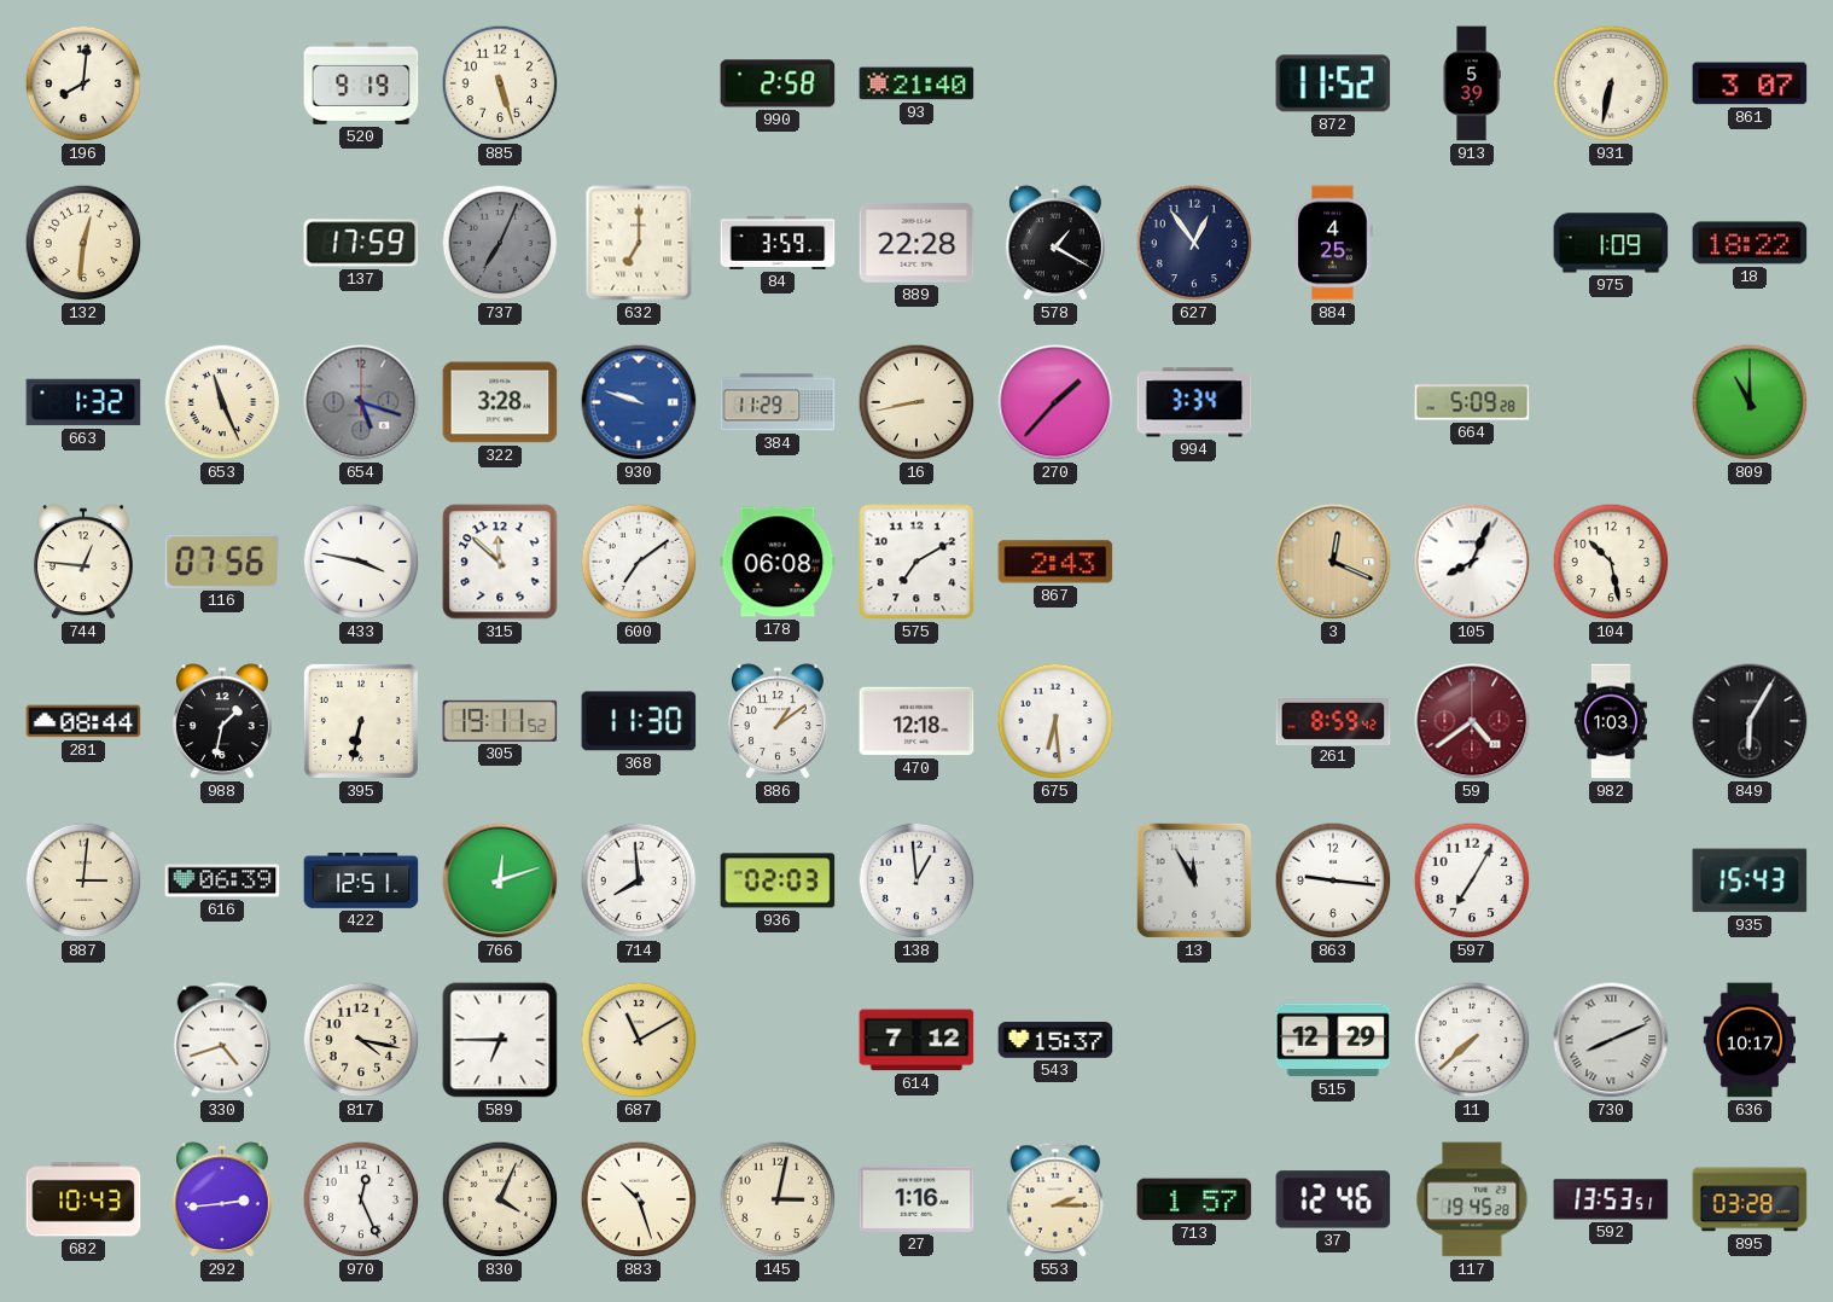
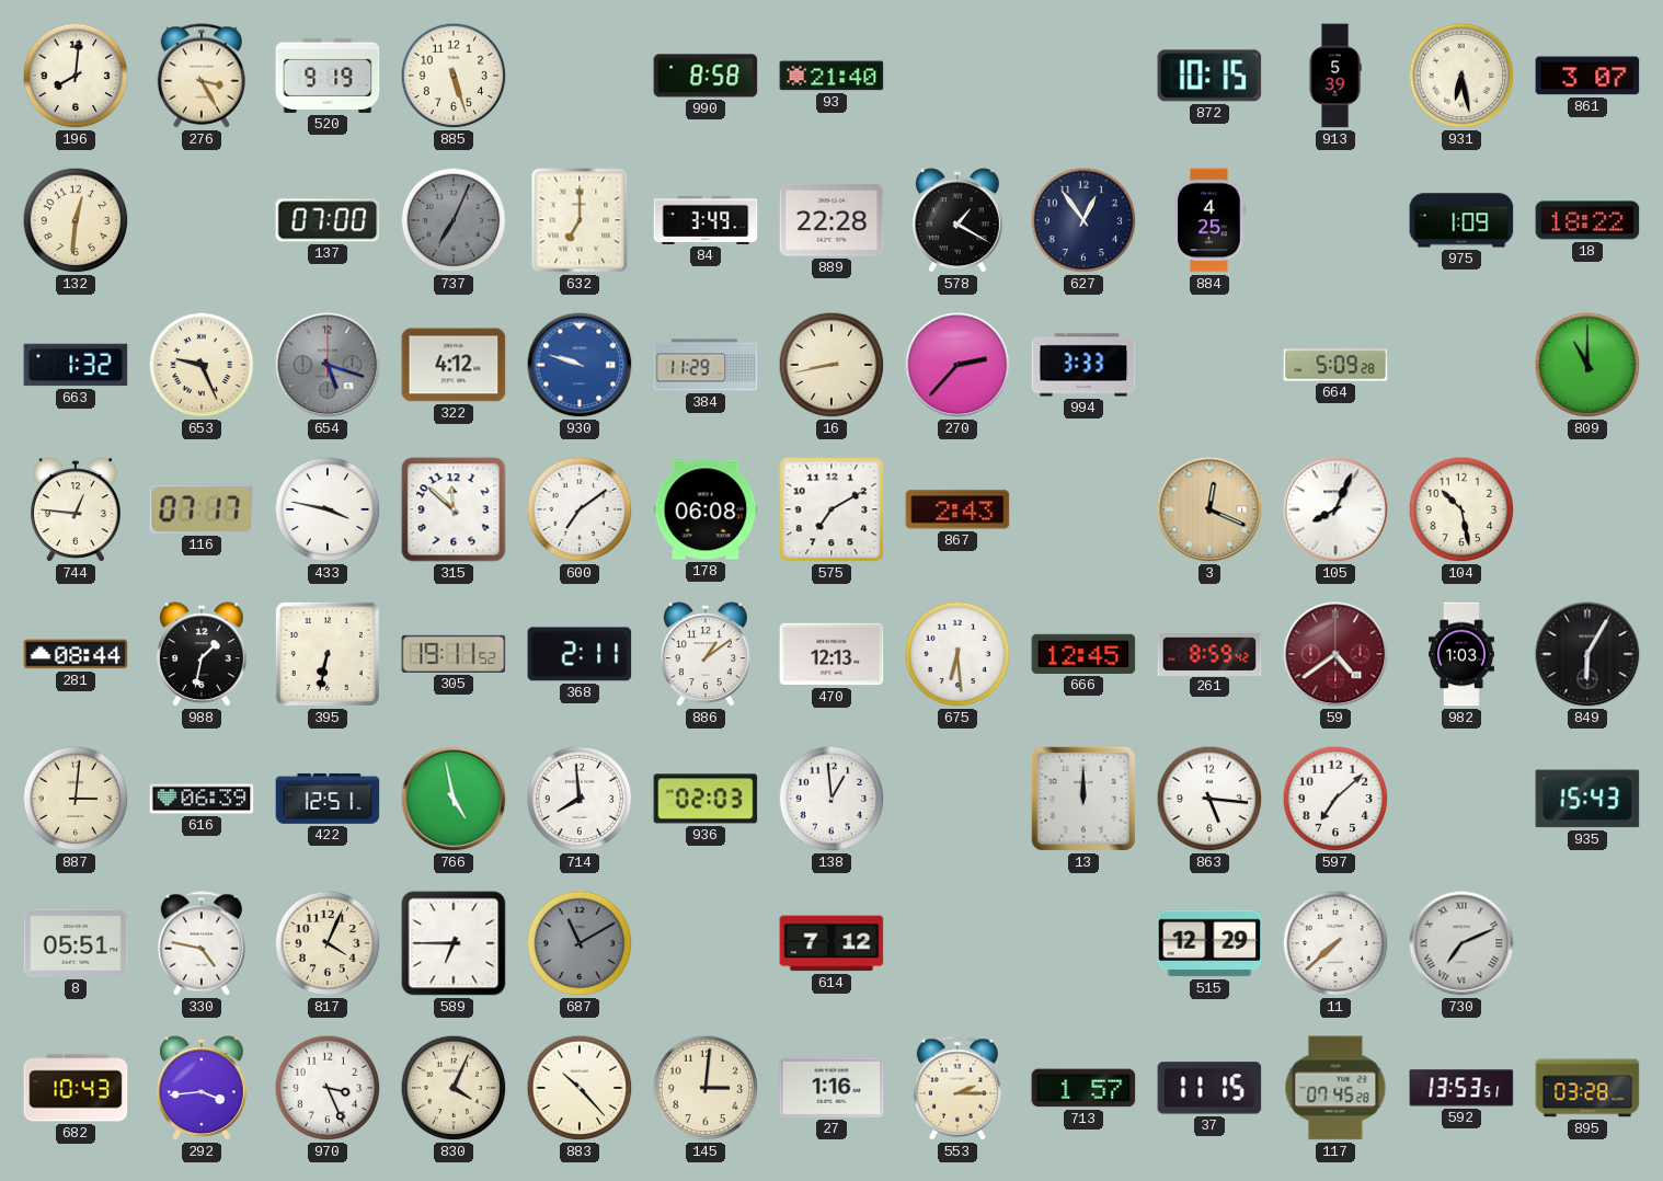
276: none -> 3:25
990: 2:58 -> 8:58
872: 11:52 -> 10:15
931: 6:32 -> 6:28
137: 17:59 -> 07:00
84: 3:59 -> 3:49
653: 11:26 -> 9:26
322: 3:28 -> 4:12
270: 1:37 -> 2:37
994: 3:34 -> 3:33
116: 07:56 -> 07:17
368: 11:30 -> 2:11
470: 12:18 -> 12:13
666: none -> 12:45
766: 12:12 -> 4:58
13: 11:55 -> 12:00
863: 9:16 -> 5:16
597: 7:05 -> 7:08
8: none -> 05:51
330: 4:42 -> 4:47
817: 4:17 -> 4:04
687 dial: cream -> grey
543: 15:37 -> none
730: 8:11 -> 7:11
636: 10:17 -> none
292: 2:44 -> 3:44
970: 12:26 -> 3:26
883: 10:27 -> 10:23
145: 3:02 -> 3:01
37: 12:46 -> 11:15
117: 19:45 -> 07:45
